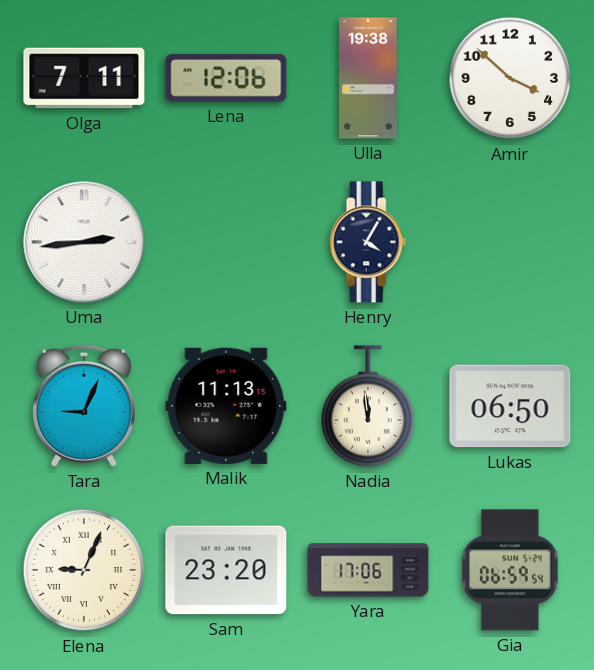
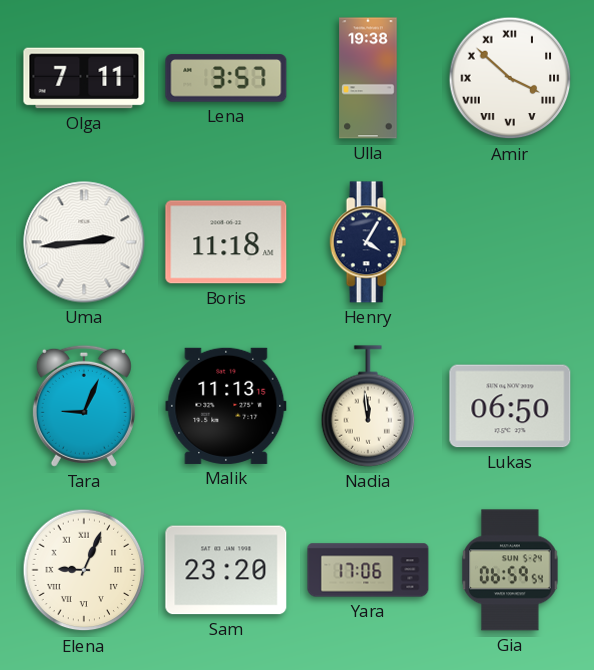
Lena: 12:06 -> 3:57
Amir numerals: Arabic -> Roman
Boris: none -> 11:18
